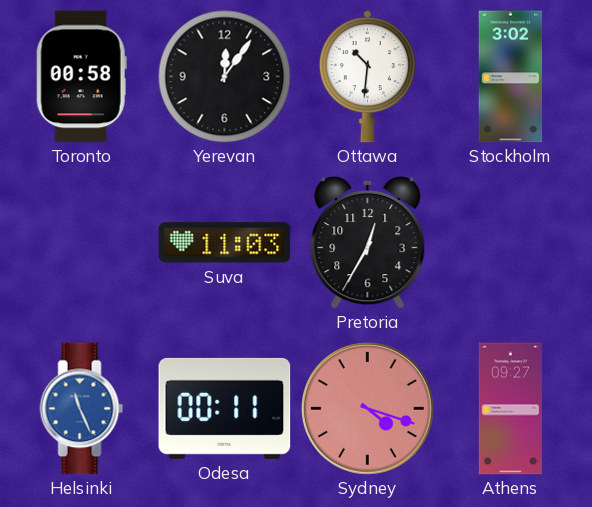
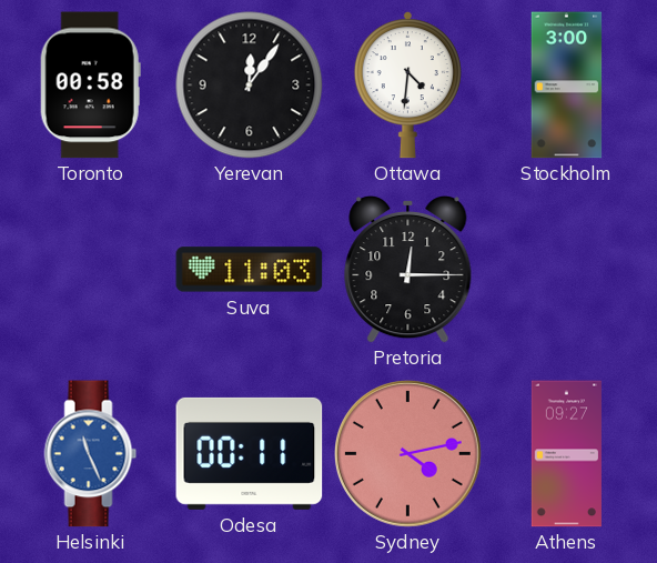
Ottawa: 10:31 -> 4:31
Stockholm: 3:02 -> 3:00
Pretoria: 12:35 -> 12:15
Sydney: 4:18 -> 4:13
